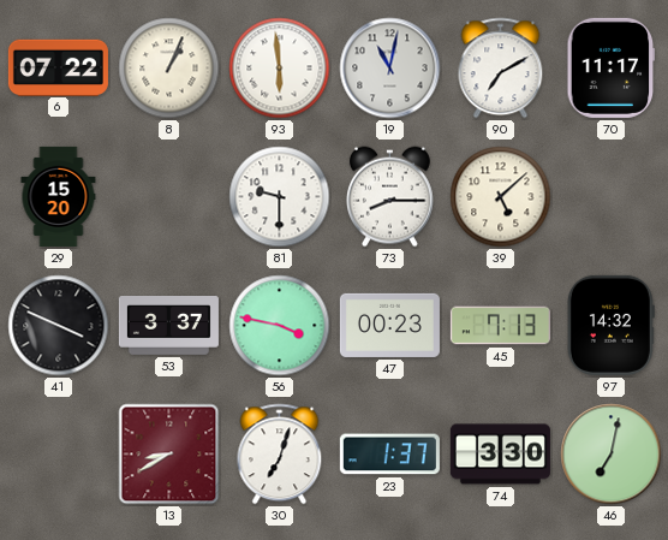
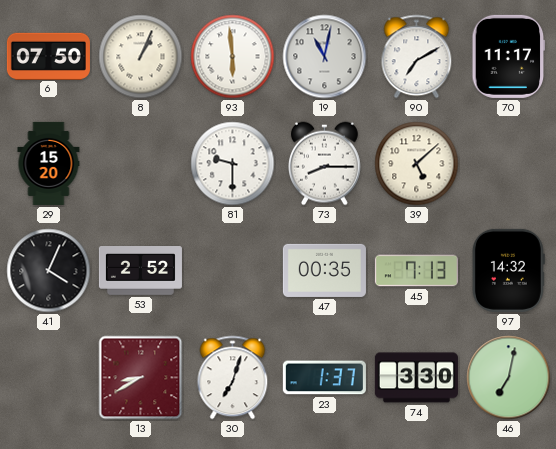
6: 07:22 -> 07:50
41: 3:49 -> 4:04
53: 3:37 -> 2:52
56: 3:47 -> none
47: 00:23 -> 00:35
